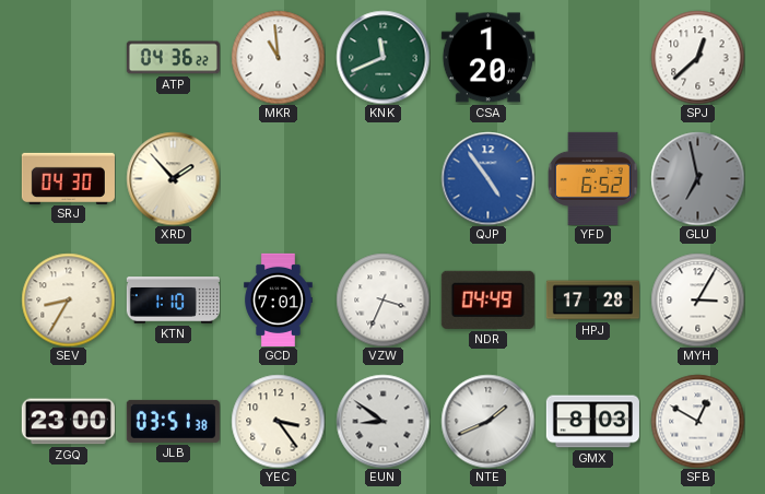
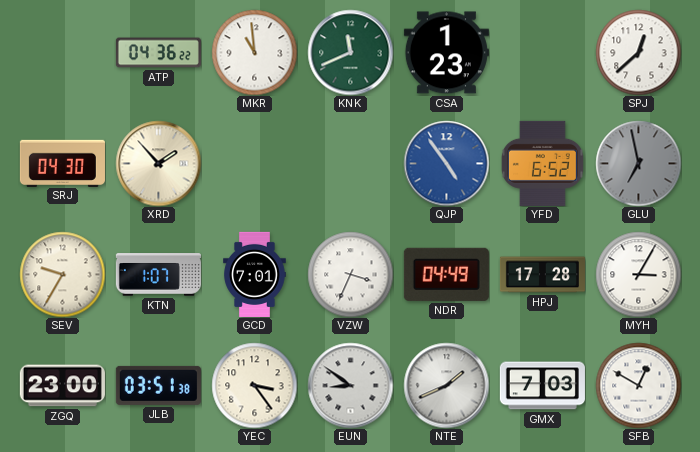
CSA: 1:20 -> 1:23
SEV: 8:35 -> 9:35
KTN: 1:10 -> 1:07
GMX: 8:03 -> 7:03
